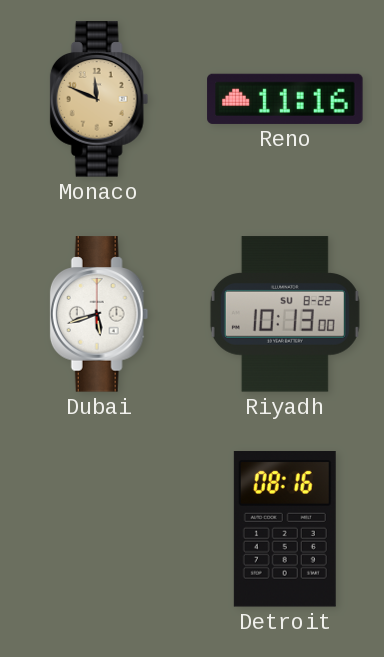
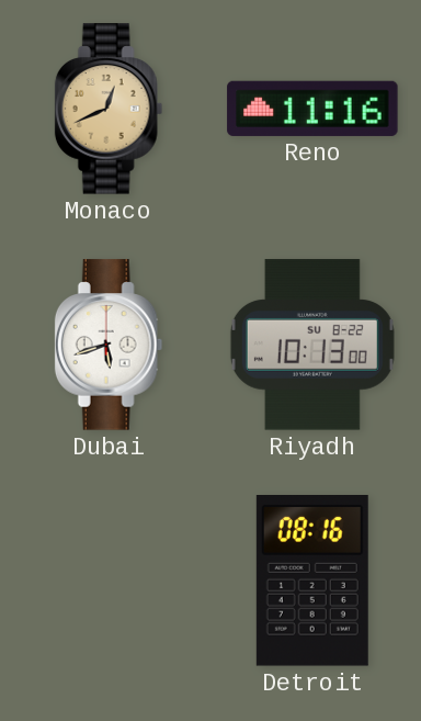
Monaco: 11:49 -> 12:41
